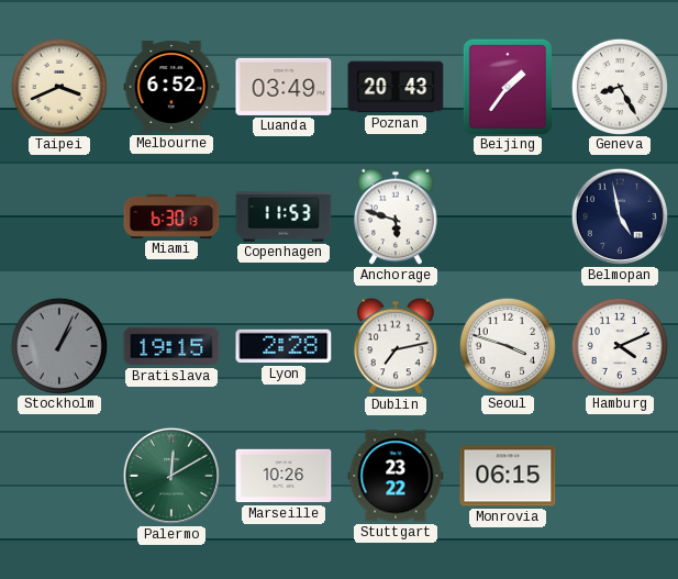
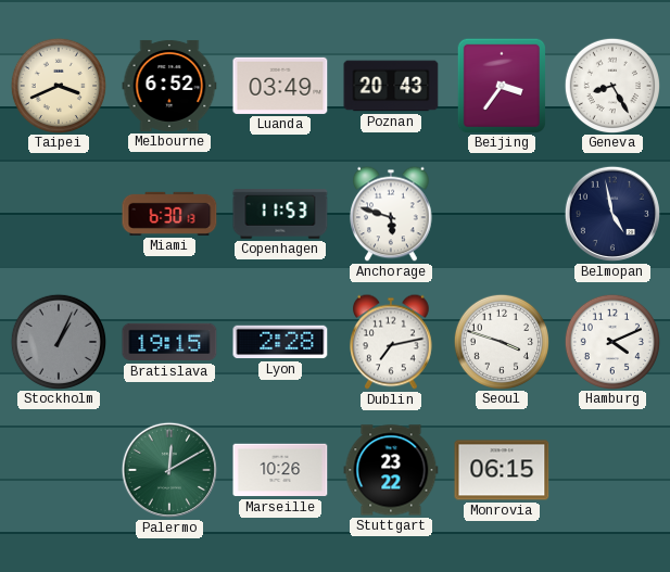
Beijing: 1:36 -> 3:36
